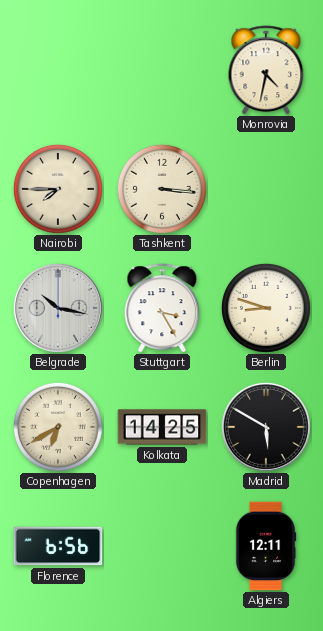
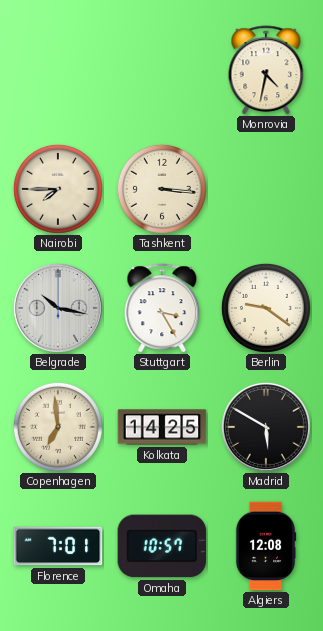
Berlin: 8:48 -> 9:21
Copenhagen: 6:40 -> 6:59
Florence: 6:56 -> 7:01
Omaha: none -> 10:57
Algiers: 12:11 -> 12:08
